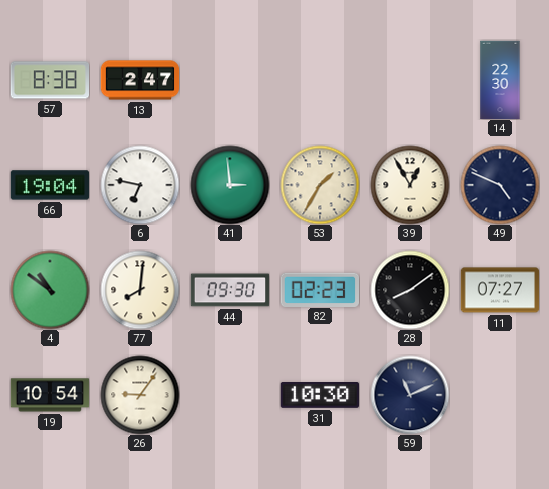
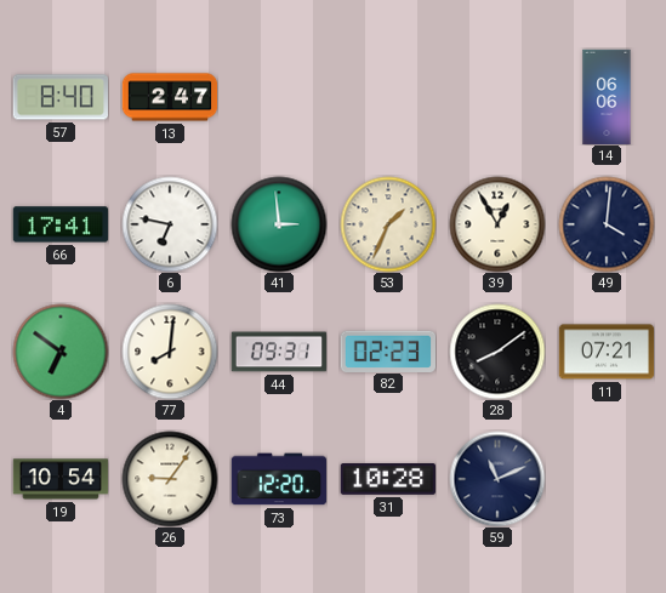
57: 8:38 -> 8:40
14: 22:30 -> 06:06
66: 19:04 -> 17:41
53: 1:35 -> 1:34
49: 4:49 -> 4:01
4: 10:51 -> 6:51
44: 09:30 -> 09:31
11: 07:27 -> 07:21
73: none -> 12:20
31: 10:30 -> 10:28
